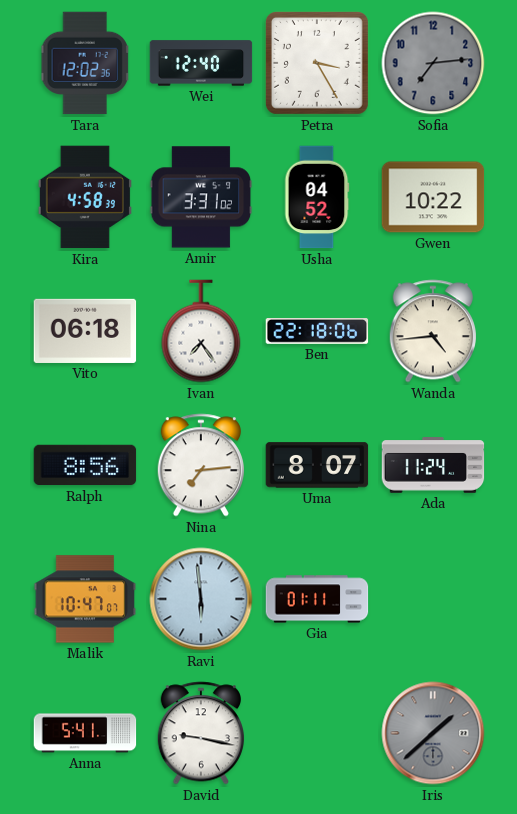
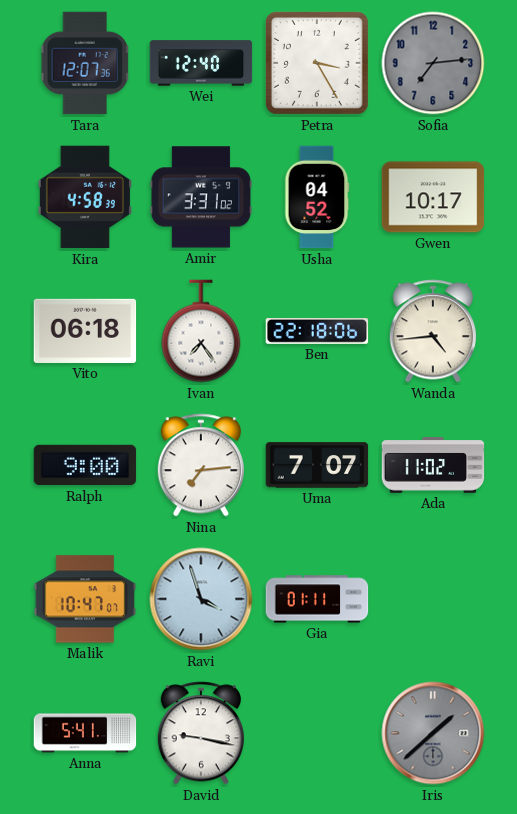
Tara: 12:02 -> 12:07
Gwen: 10:22 -> 10:17
Ralph: 8:56 -> 9:00
Uma: 8:07 -> 7:07
Ada: 11:24 -> 11:02
Ravi: 5:59 -> 3:57
